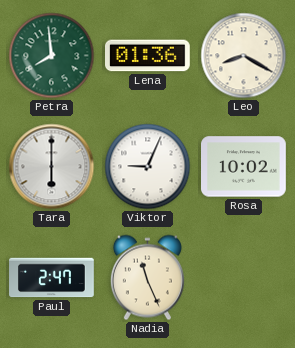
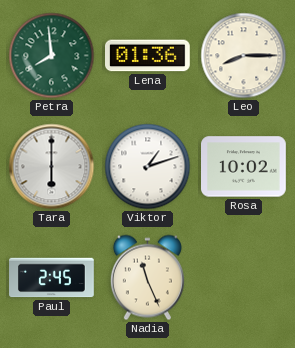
Leo: 8:20 -> 8:15
Viktor: 9:04 -> 1:12
Paul: 2:47 -> 2:45
